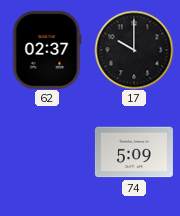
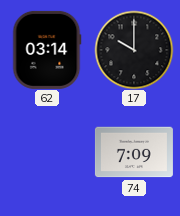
62: 02:37 -> 03:14
74: 5:09 -> 7:09
